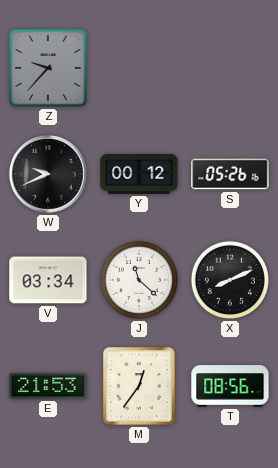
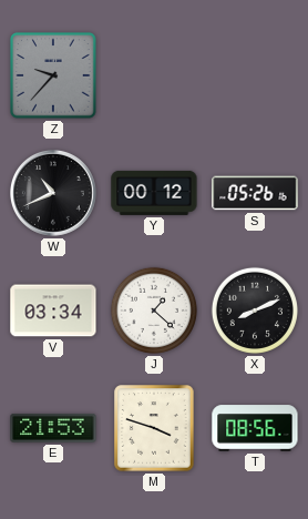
W: 9:41 -> 10:41
J: 11:22 -> 1:22
M: 12:36 -> 3:48
